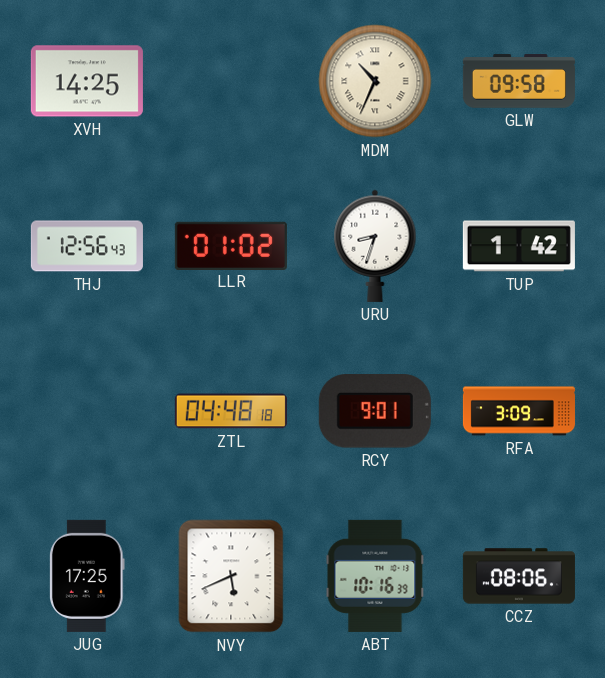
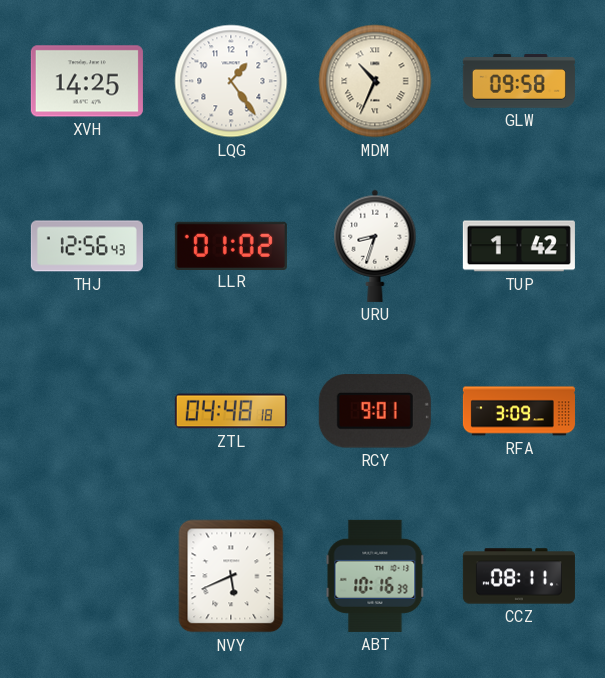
LQG: none -> 1:24
JUG: 17:25 -> none
CCZ: 08:06 -> 08:11
